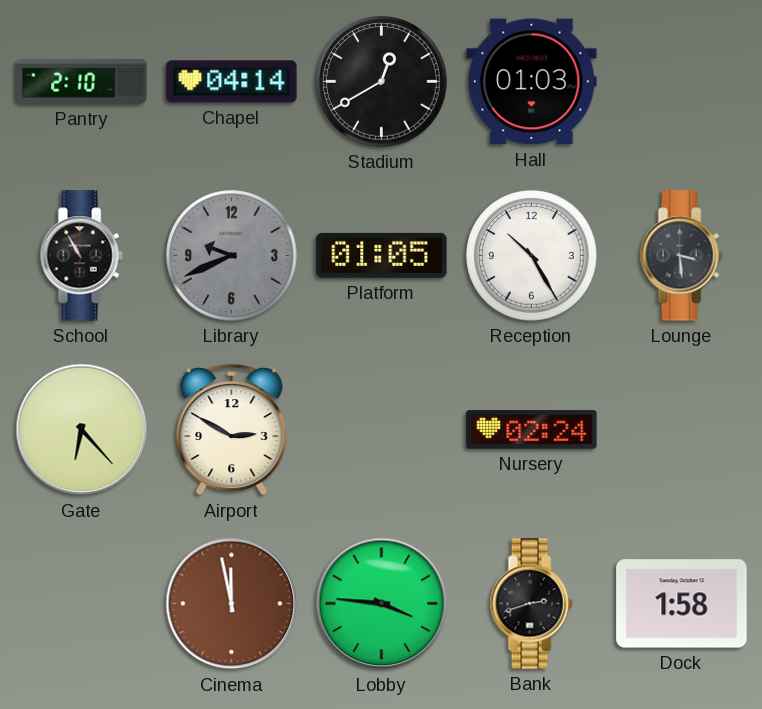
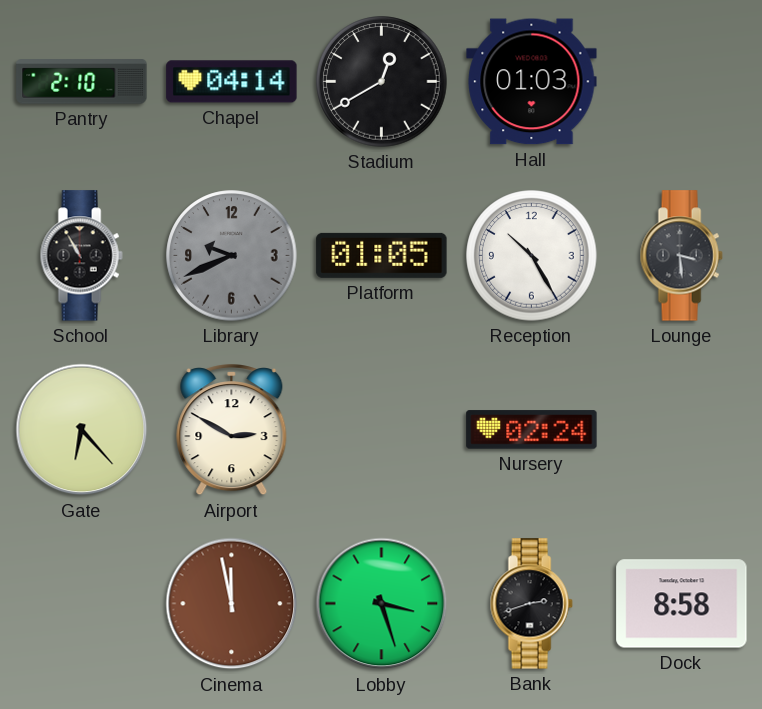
Lobby: 3:46 -> 3:27
Dock: 1:58 -> 8:58
